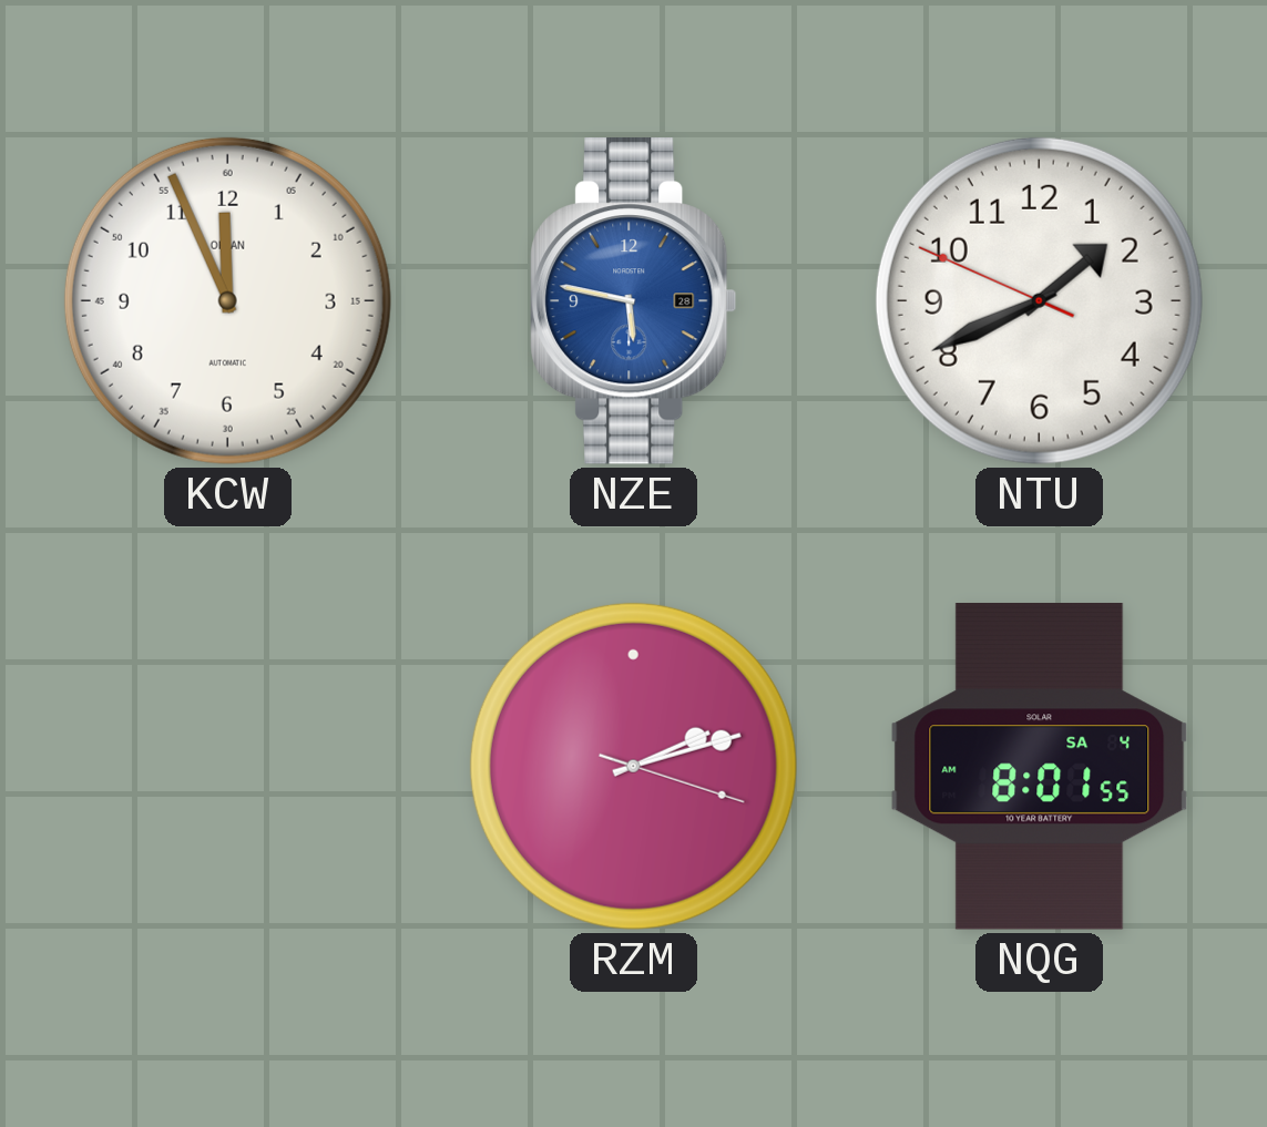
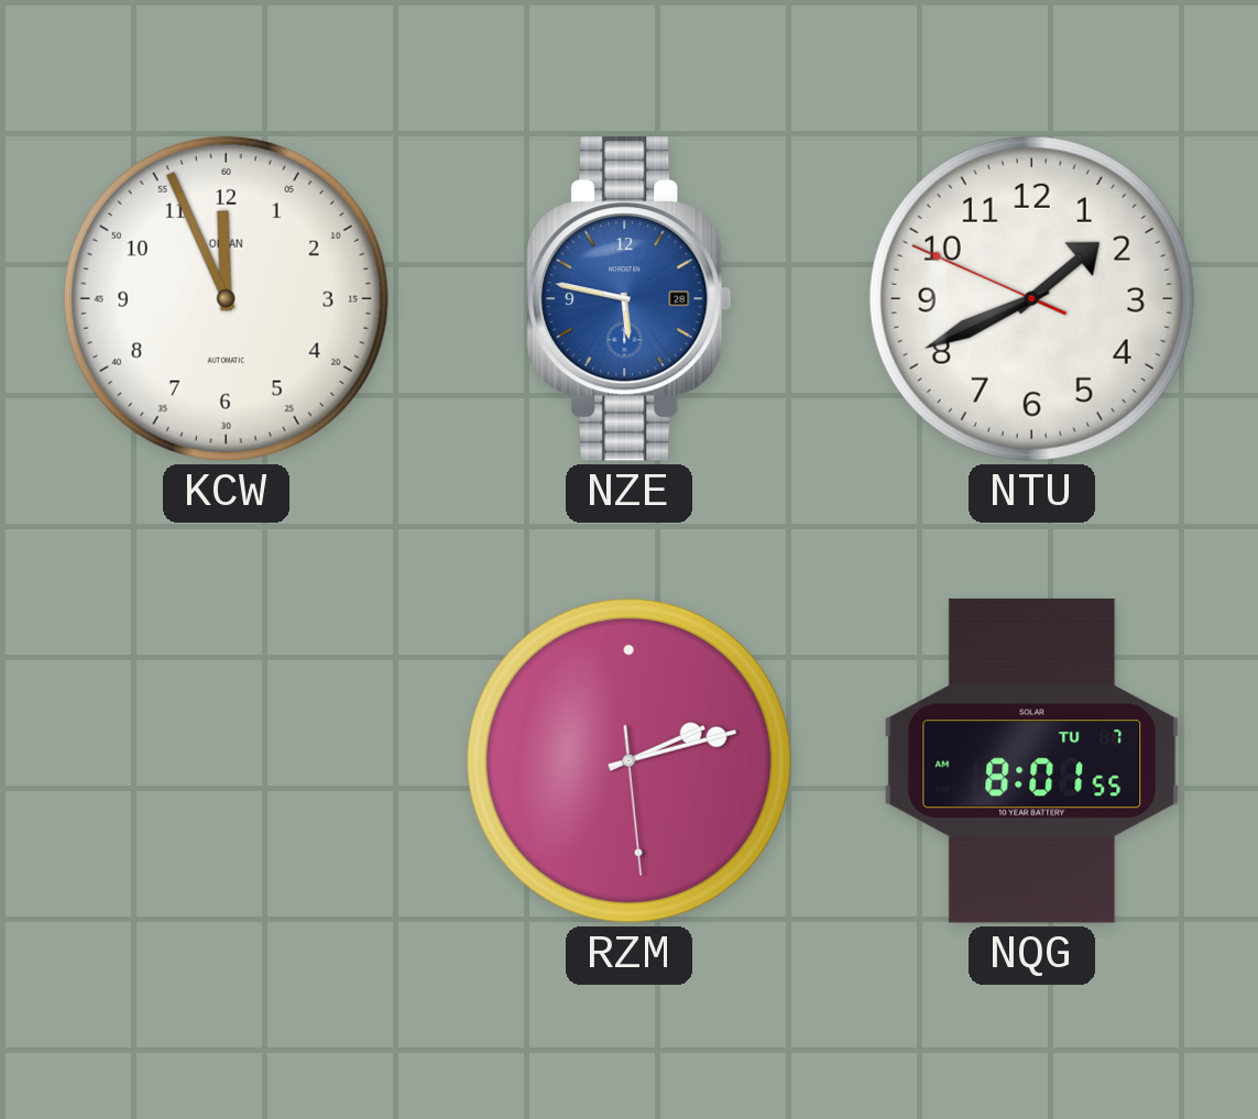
RZM: 2:12:18 -> 2:12:29
NQG date: SA 4 -> TU 7
